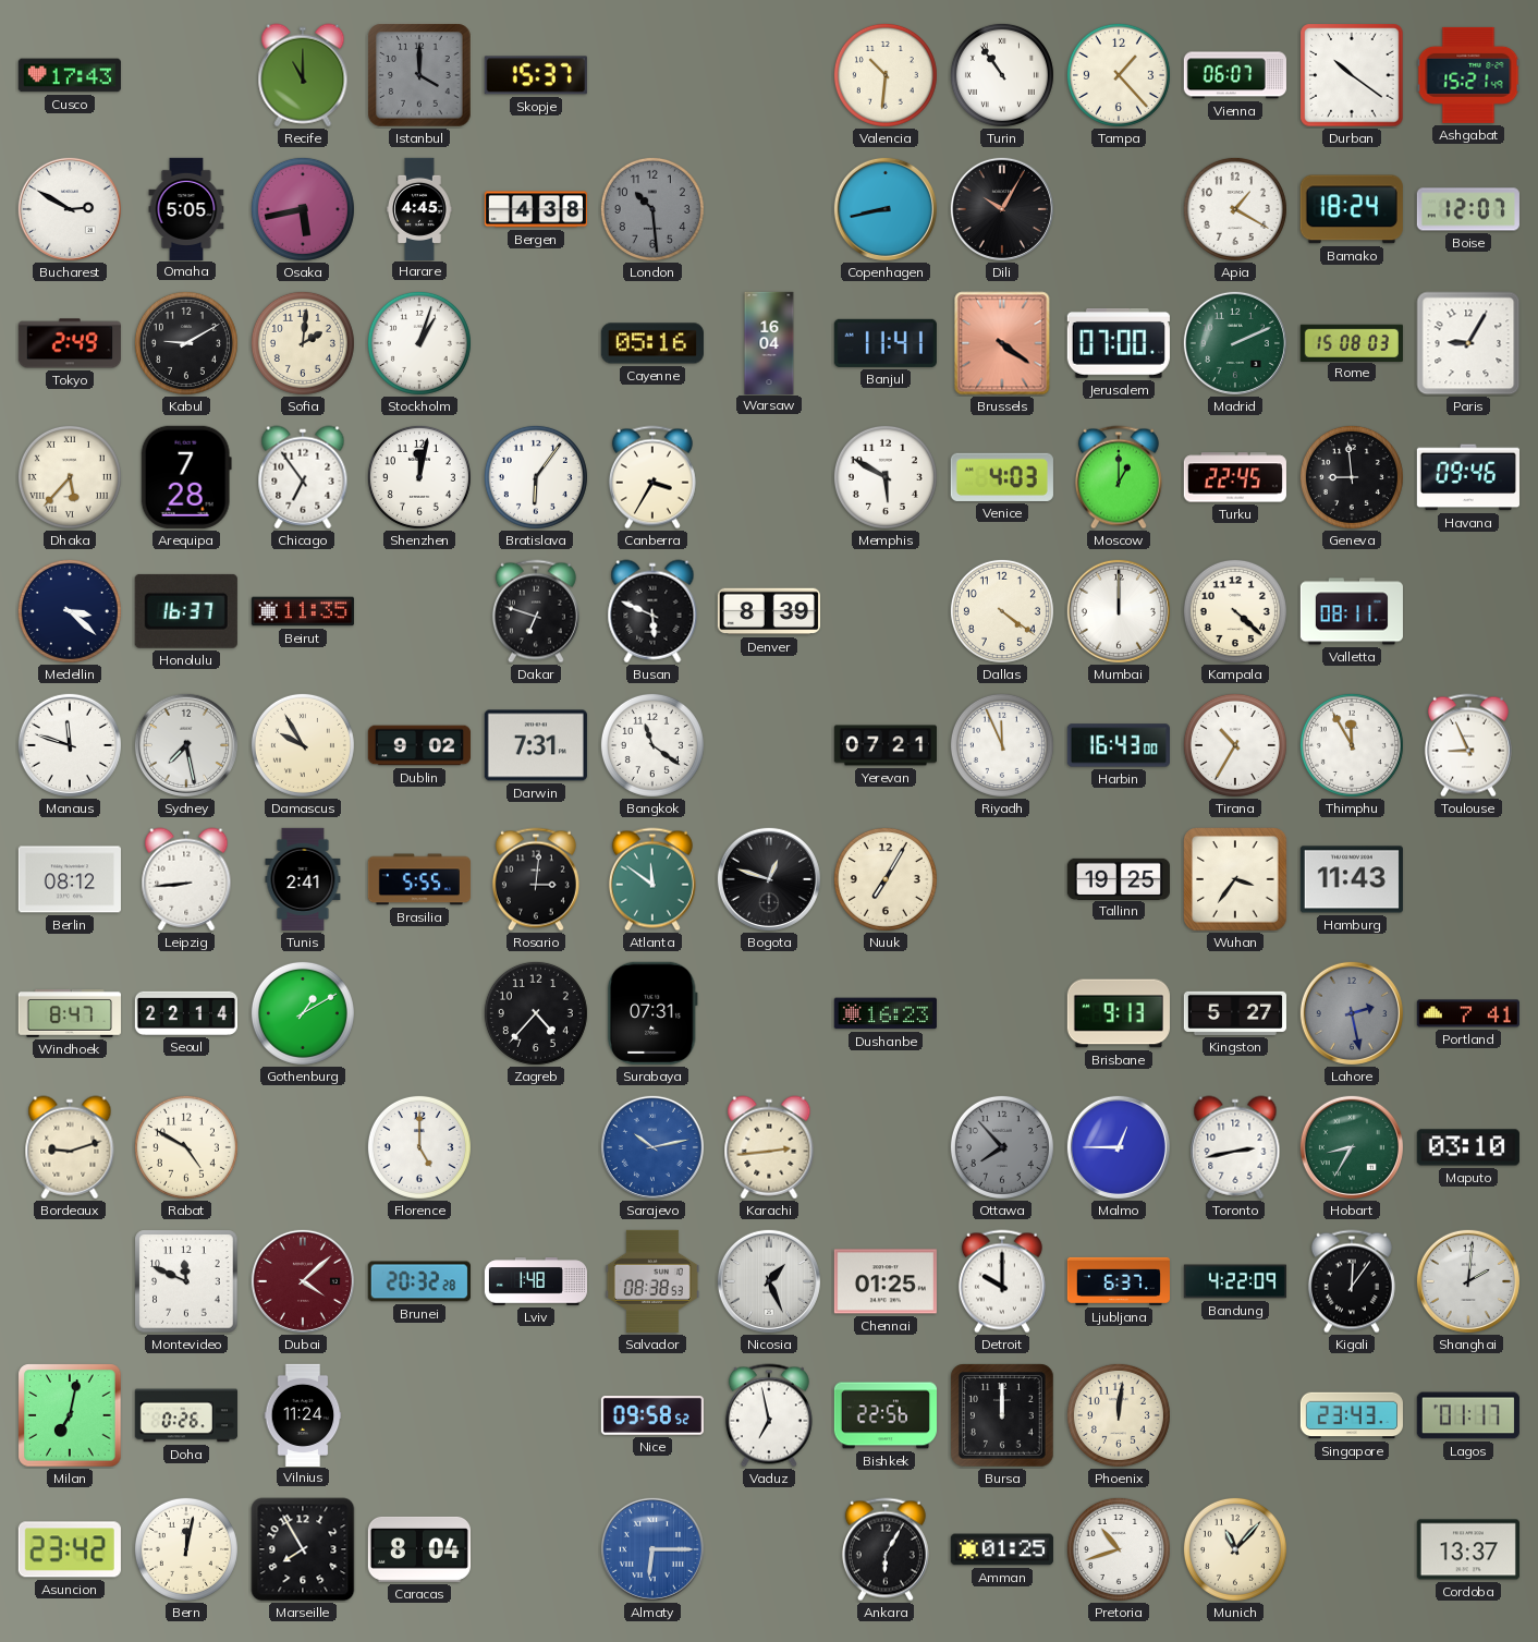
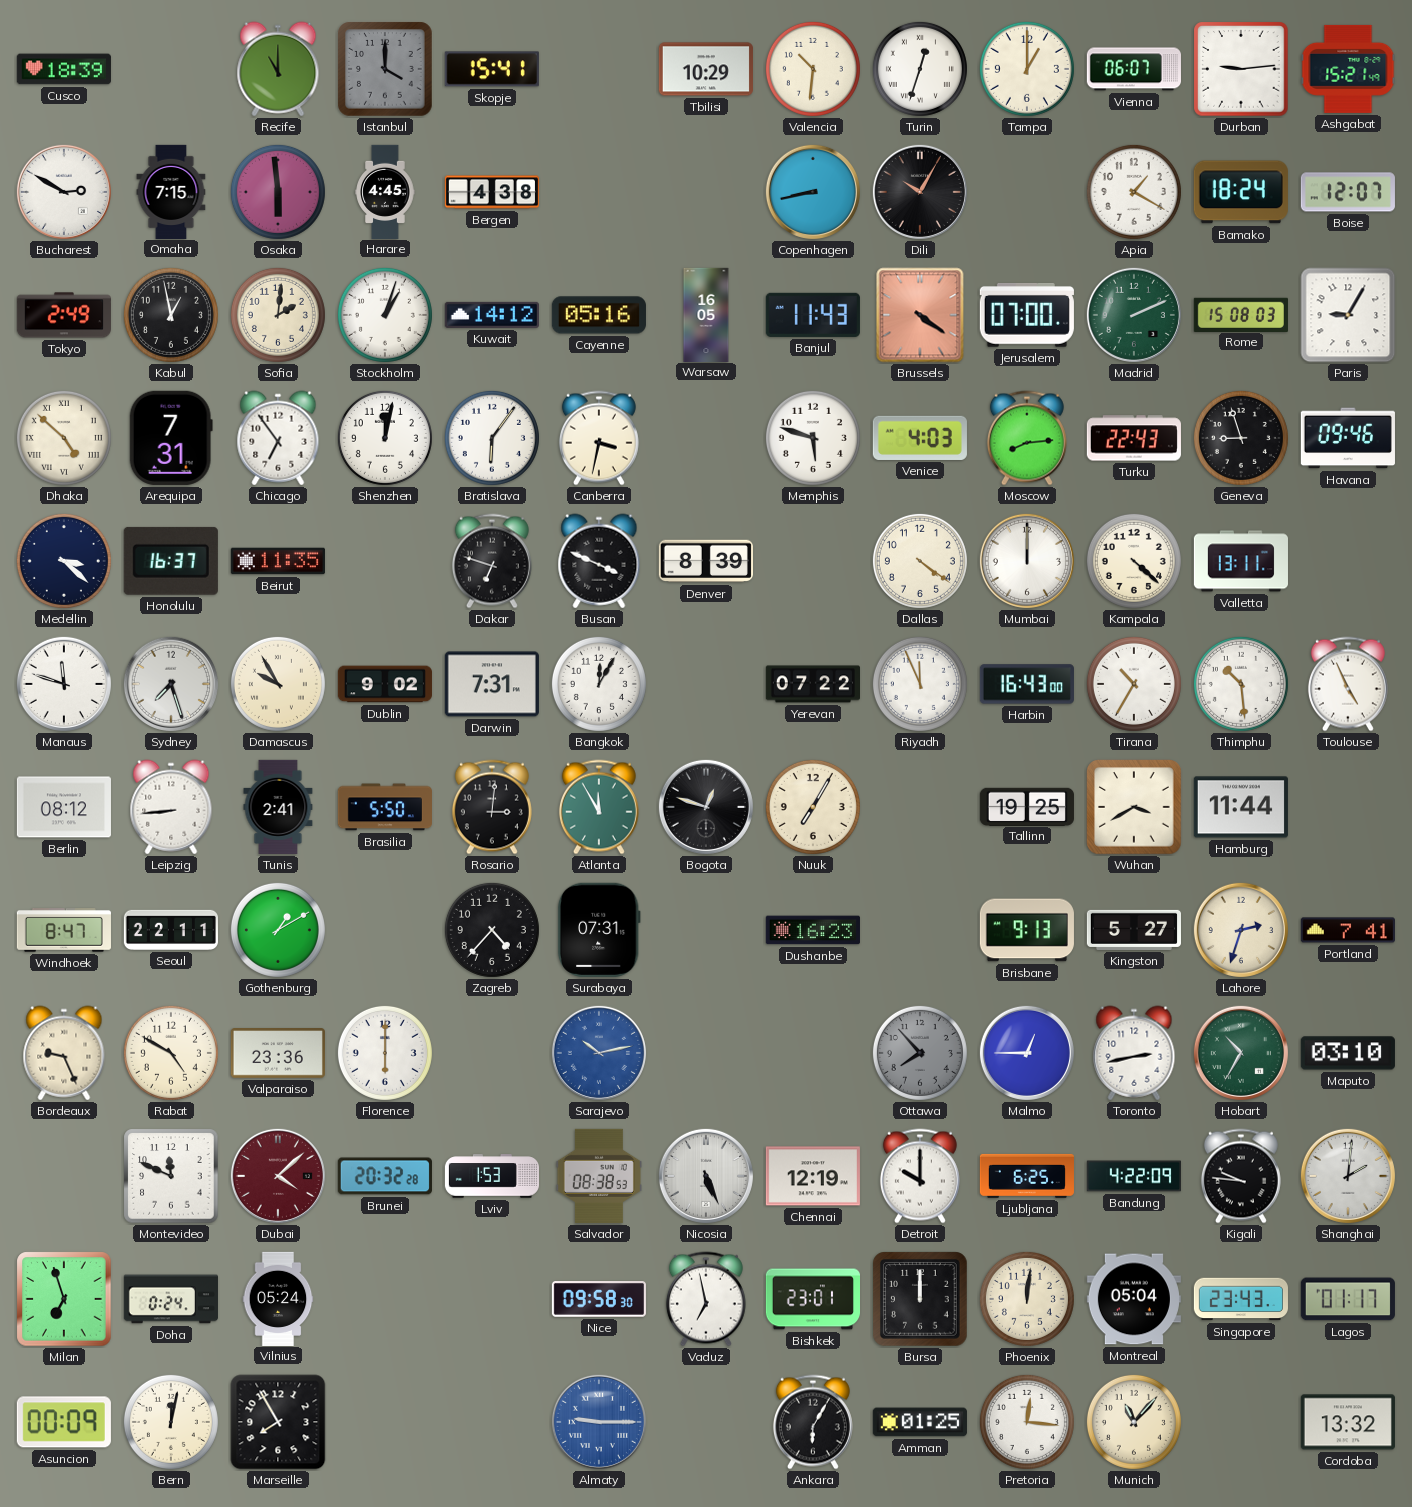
Cusco: 17:43 -> 18:39
Skopje: 15:37 -> 15:41
Tbilisi: none -> 10:29
Turin: 10:54 -> 12:33
Tampa: 1:23 -> 1:00
Durban: 10:21 -> 9:14
Omaha: 5:05 -> 7:15
Osaka: 5:43 -> 5:59
London: 10:29 -> none
Kabul: 9:10 -> 12:58
Kuwait: none -> 14:12
Warsaw: 16:04 -> 16:05
Banjul: 11:41 -> 11:43
Dhaka: 5:37 -> 4:52
Arequipa: 7:28 -> 7:31
Canberra: 3:35 -> 3:32
Memphis: 5:50 -> 5:48
Moscow: 1:00 -> 8:14
Turku: 22:45 -> 22:43
Geneva: 8:59 -> 8:57
Busan: 5:49 -> 3:49
Valletta: 08:11 -> 13:11
Sydney: 7:28 -> 7:27
Bangkok: 11:21 -> 12:05
Yerevan: 07:21 -> 07:22
Thimphu: 11:55 -> 10:29
Toulouse: 8:56 -> 4:56
Brasilia: 5:55 -> 5:50
Atlanta: 11:51 -> 11:55
Wuhan: 3:36 -> 3:40
Hamburg: 11:43 -> 11:44
Seoul: 22:14 -> 22:11
Lahore: 2:28 -> 2:33
Lahore dial: grey -> cream
Bordeaux: 9:12 -> 9:26
Valparaiso: none -> 23:36
Florence: 5:00 -> 6:00
Karachi: 2:44 -> none
Hobart: 8:35 -> 10:35
Lviv: 1:48 -> 1:53
Nicosia: 1:26 -> 5:26
Chennai: 01:25 -> 12:19
Ljubljana: 6:37 -> 6:25
Kigali: 12:06 -> 9:46
Milan: 7:02 -> 6:57
Doha: 0:26 -> 0:24
Vilnius: 11:24 -> 05:24
Nice: 09:58:52 -> 09:58:30
Bishkek: 22:56 -> 23:01
Montreal: none -> 05:04
Asuncion: 23:42 -> 00:09
Caracas: 8:04 -> none
Almaty: 6:15 -> 9:15
Pretoria: 10:42 -> 12:16
Cordoba: 13:37 -> 13:32
